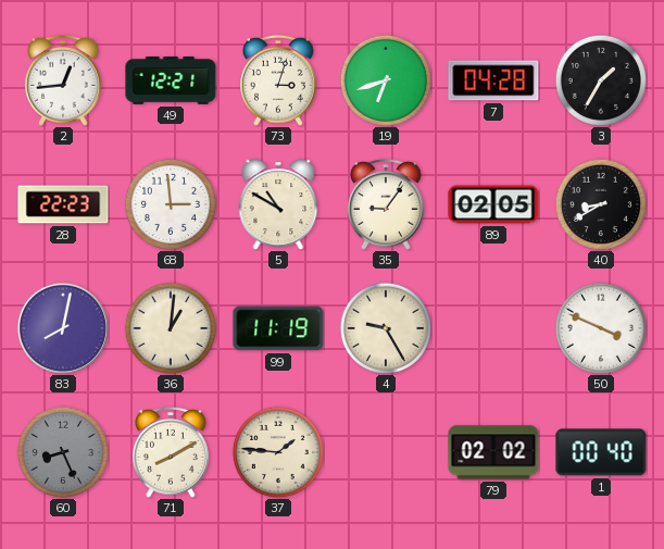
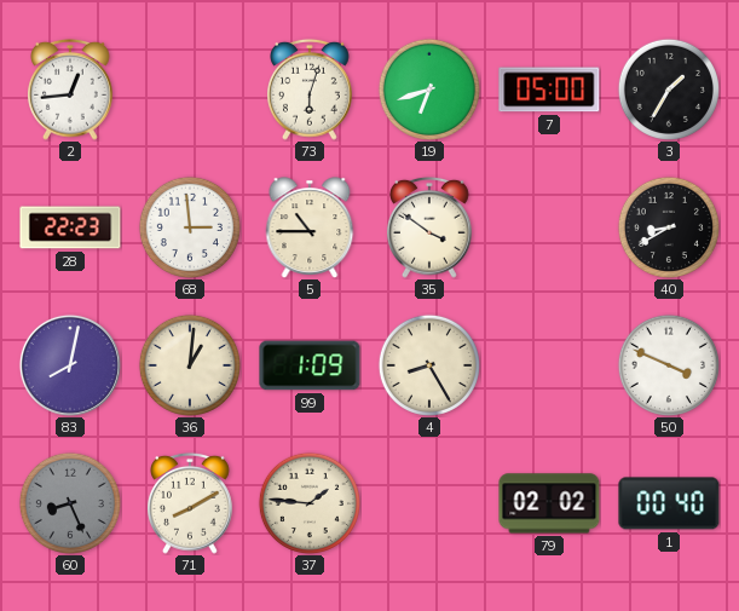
49: 12:21 -> none
73: 3:03 -> 6:03
7: 04:28 -> 05:00
5: 10:50 -> 10:45
35: 9:06 -> 3:51
89: 02:05 -> none
99: 11:19 -> 1:09
4: 9:25 -> 8:25
